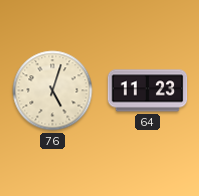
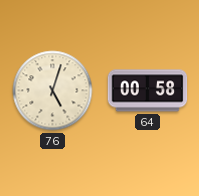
64: 11:23 -> 00:58
